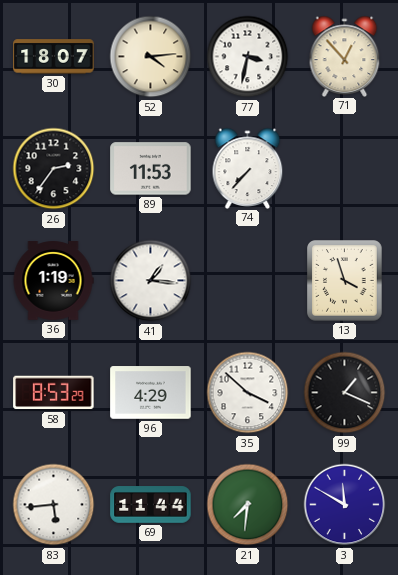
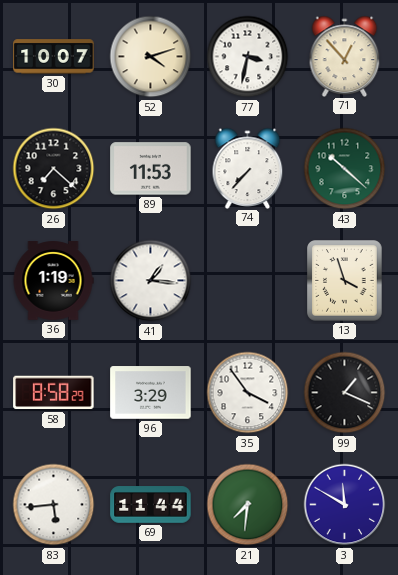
30: 18:07 -> 10:07
52: 4:14 -> 4:12
26: 2:36 -> 7:22
43: none -> 10:22
58: 8:53 -> 8:58
96: 4:29 -> 3:29
35: 3:52 -> 3:54
